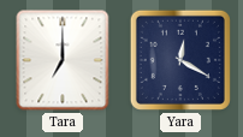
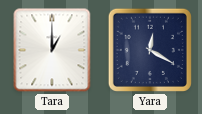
Tara: 7:00 -> 1:00
